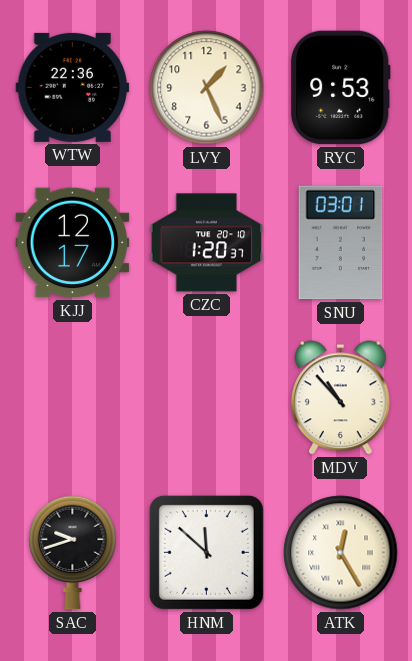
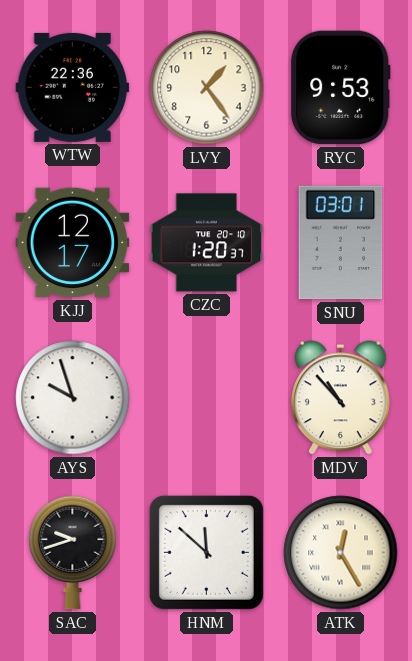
LVY: 1:26 -> 1:24
AYS: none -> 9:57
